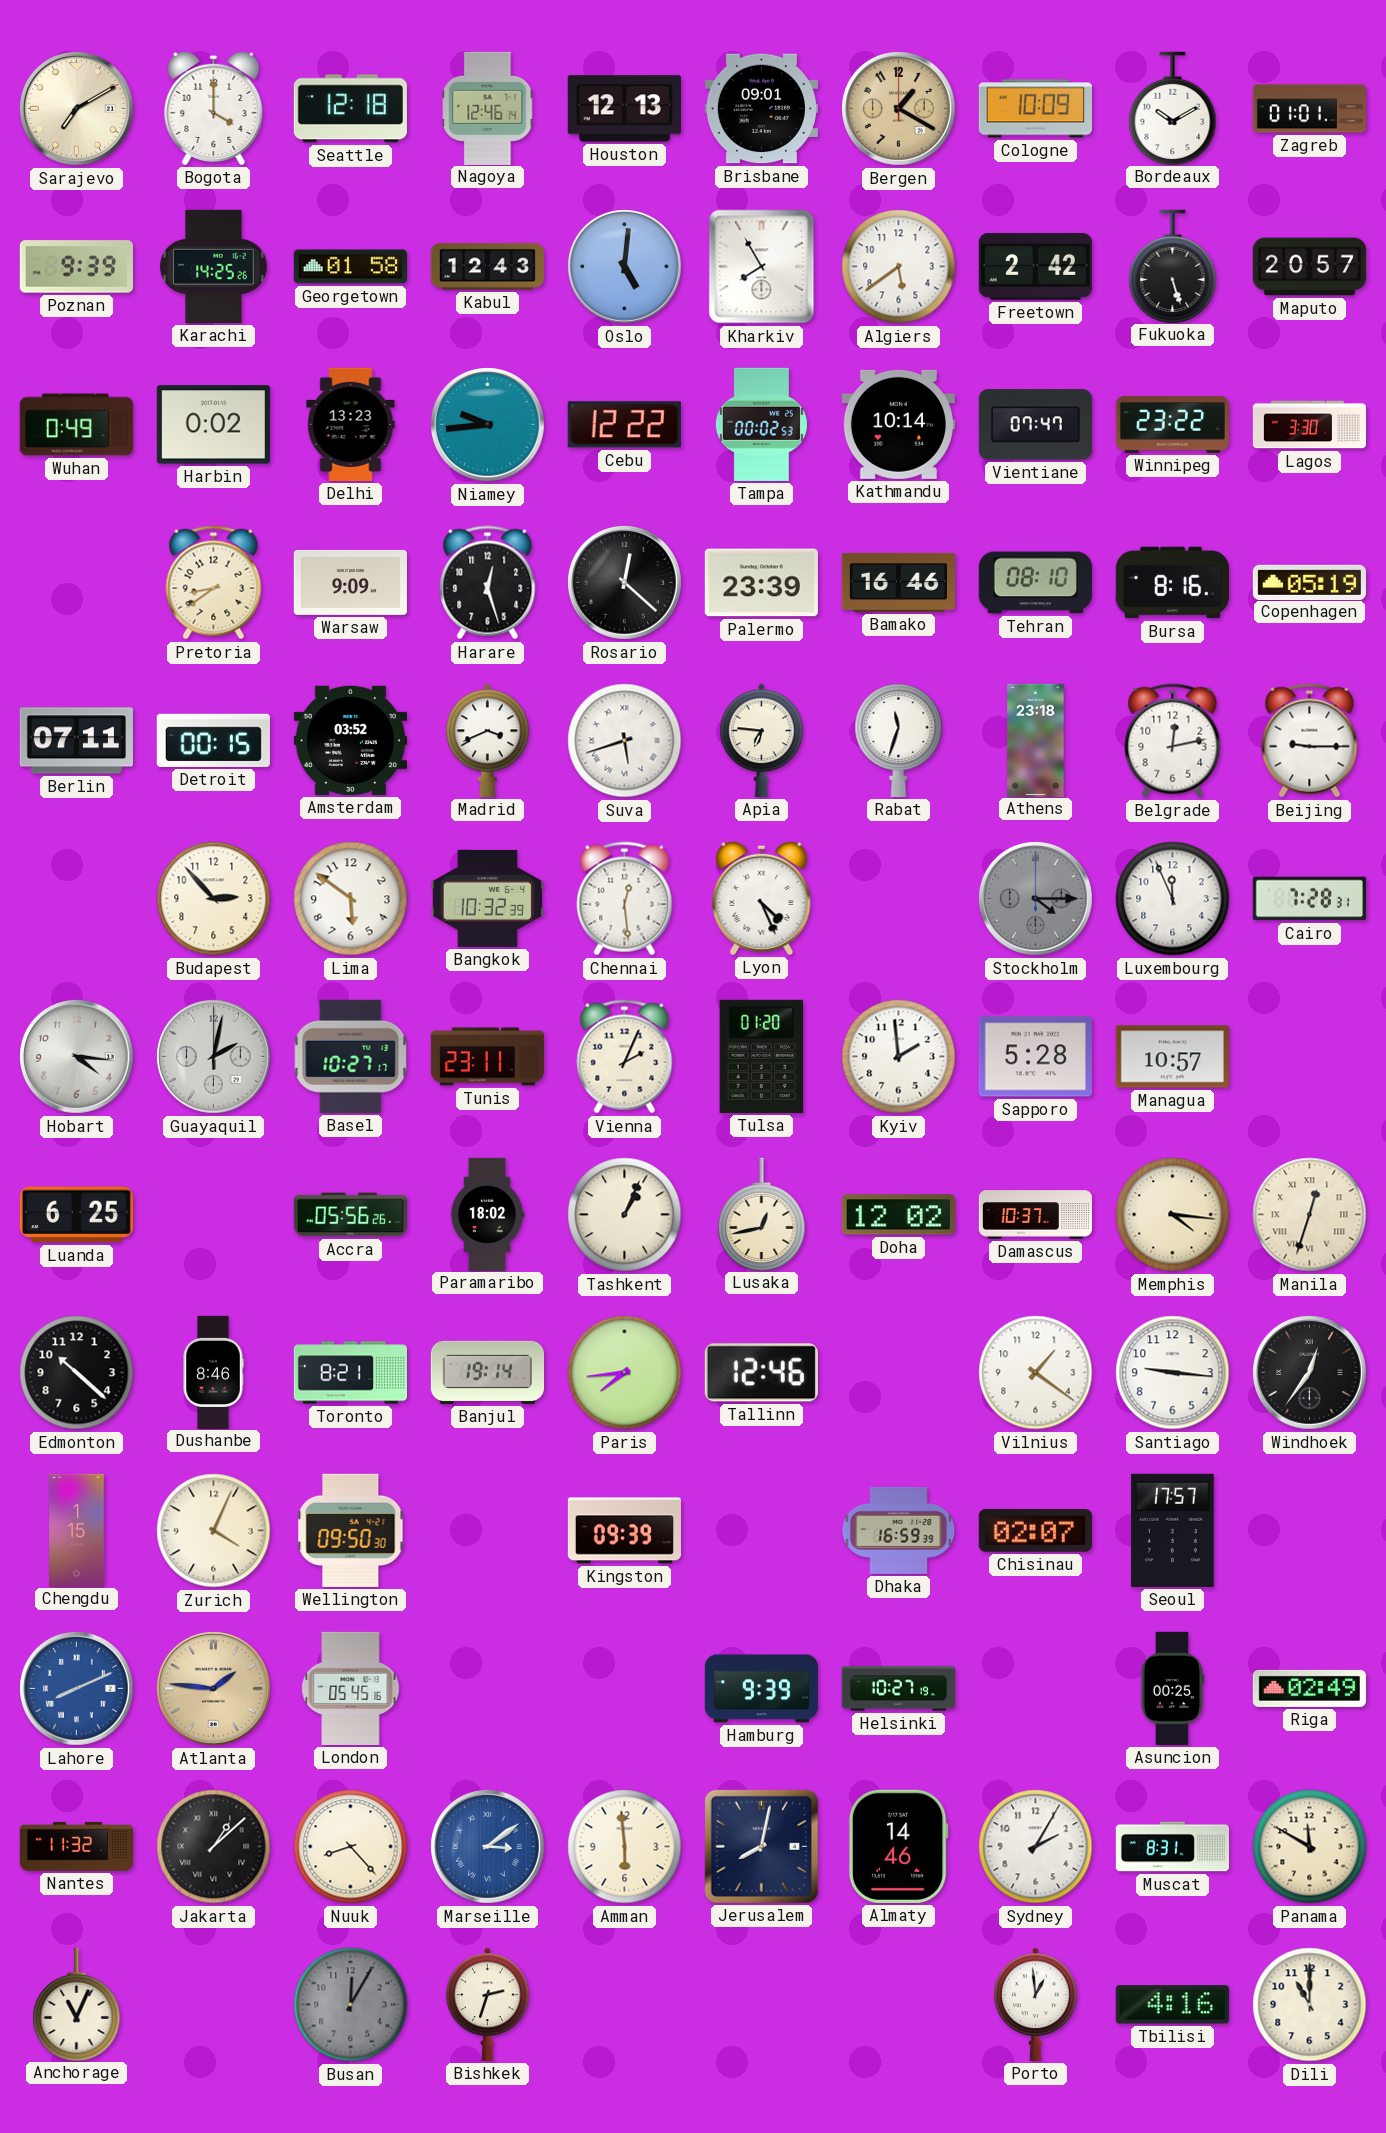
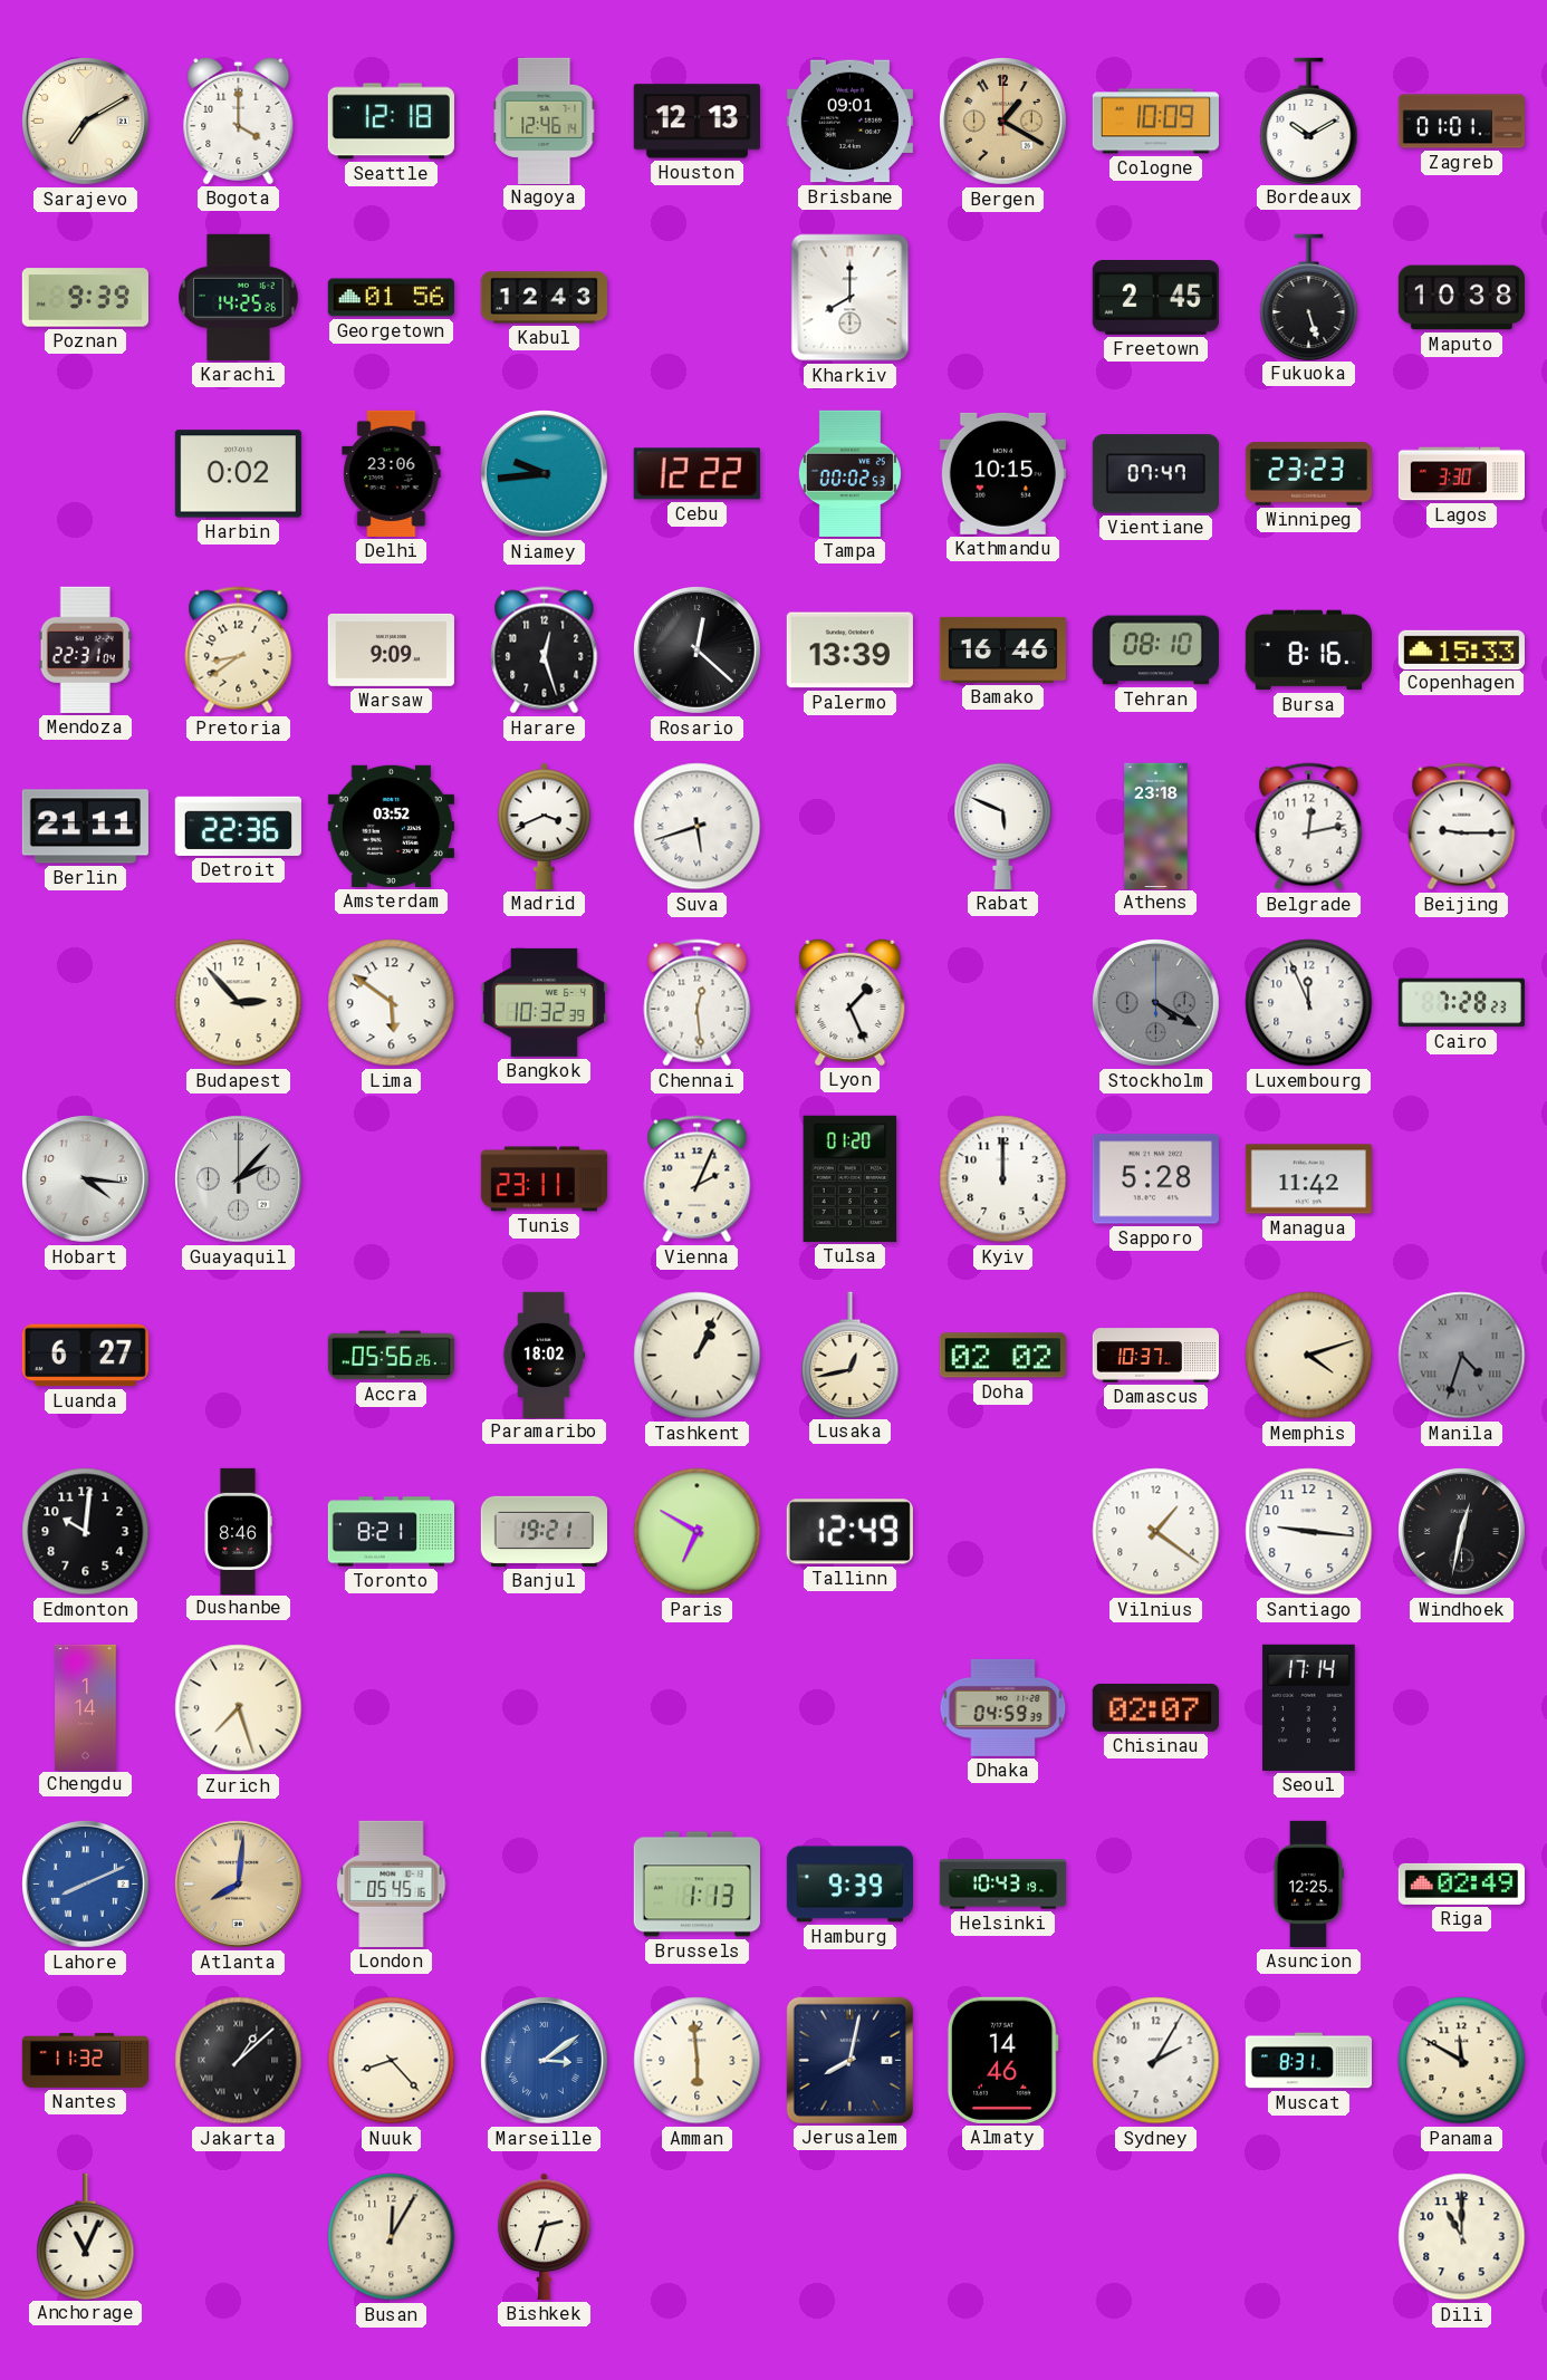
Georgetown: 01:58 -> 01:56
Oslo: 5:01 -> none
Kharkiv: 7:55 -> 8:00
Algiers: 5:39 -> none
Freetown: 2:42 -> 2:45
Maputo: 20:57 -> 10:38
Wuhan: 0:49 -> none
Delhi: 13:23 -> 23:06
Kathmandu: 10:14 -> 10:15
Winnipeg: 23:22 -> 23:23
Mendoza: none -> 22:31
Palermo: 23:39 -> 13:39
Copenhagen: 05:19 -> 15:33
Berlin: 07:11 -> 21:11
Detroit: 00:15 -> 22:36
Apia: 6:46 -> none
Rabat: 11:33 -> 5:49
Lyon: 4:26 -> 1:26
Stockholm: 4:15 -> 4:20
Cairo: 7:28:31 -> 7:28:23
Guayaquil: 2:02 -> 2:07
Basel: 10:27 -> none
Kyiv: 1:59 -> 12:00
Managua: 10:57 -> 11:42
Luanda: 6:25 -> 6:27
Doha: 12:02 -> 02:02
Memphis: 4:16 -> 4:12
Manila: 12:33 -> 4:33
Manila dial: cream -> grey
Edmonton: 10:22 -> 10:01
Banjul: 19:14 -> 19:21
Paris: 7:44 -> 6:50
Tallinn: 12:46 -> 12:49
Windhoek: 12:36 -> 12:32
Chengdu: 1:15 -> 1:14
Zurich: 4:04 -> 7:27
Wellington: 09:50 -> none
Kingston: 09:39 -> none
Dhaka: 16:59 -> 04:59
Seoul: 17:57 -> 17:14
Atlanta: 1:46 -> 8:01
Brussels: none -> 1:13
Helsinki: 10:27 -> 10:43
Asuncion: 00:25 -> 12:25
Busan dial: grey -> cream
Porto: 12:59 -> none
Tbilisi: 4:16 -> none
